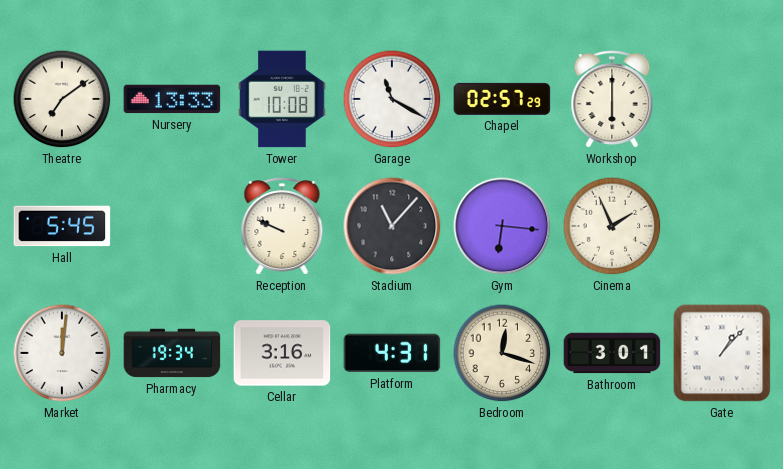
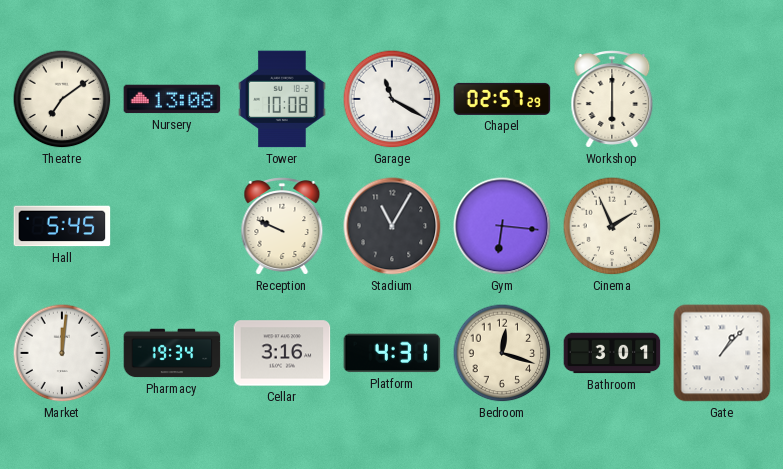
Nursery: 13:33 -> 13:08
Stadium: 11:07 -> 11:05
